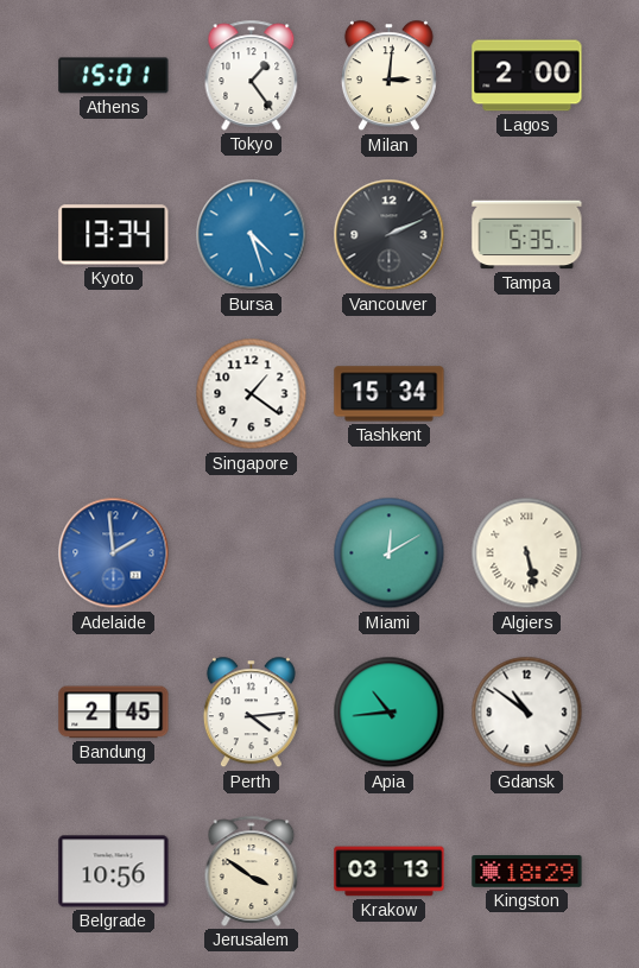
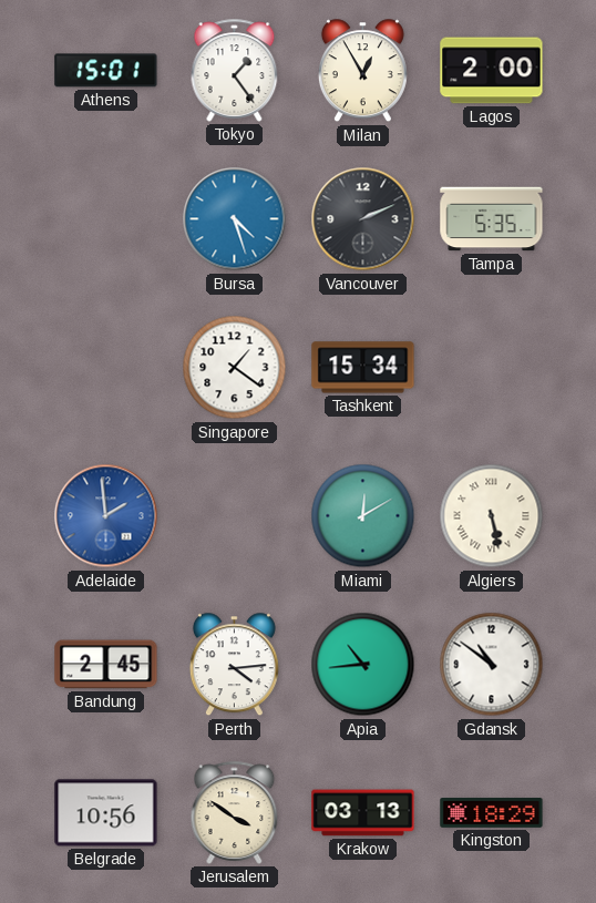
Milan: 3:01 -> 12:55
Kyoto: 13:34 -> none
